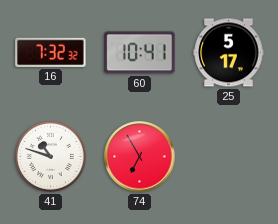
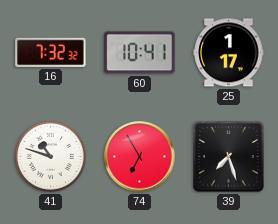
25: 5:17 -> 1:17
39: none -> 7:27
